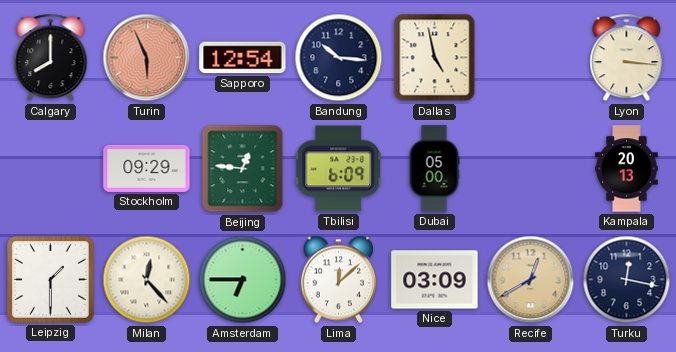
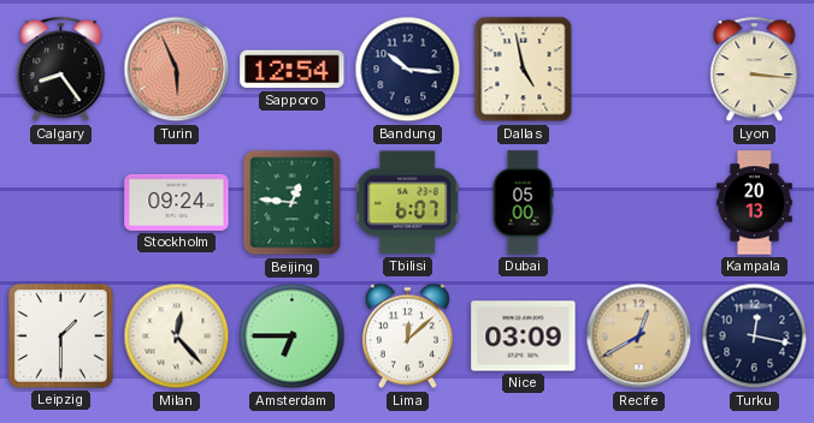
Calgary: 8:00 -> 8:24
Stockholm: 09:29 -> 09:24
Tbilisi: 6:09 -> 6:07
